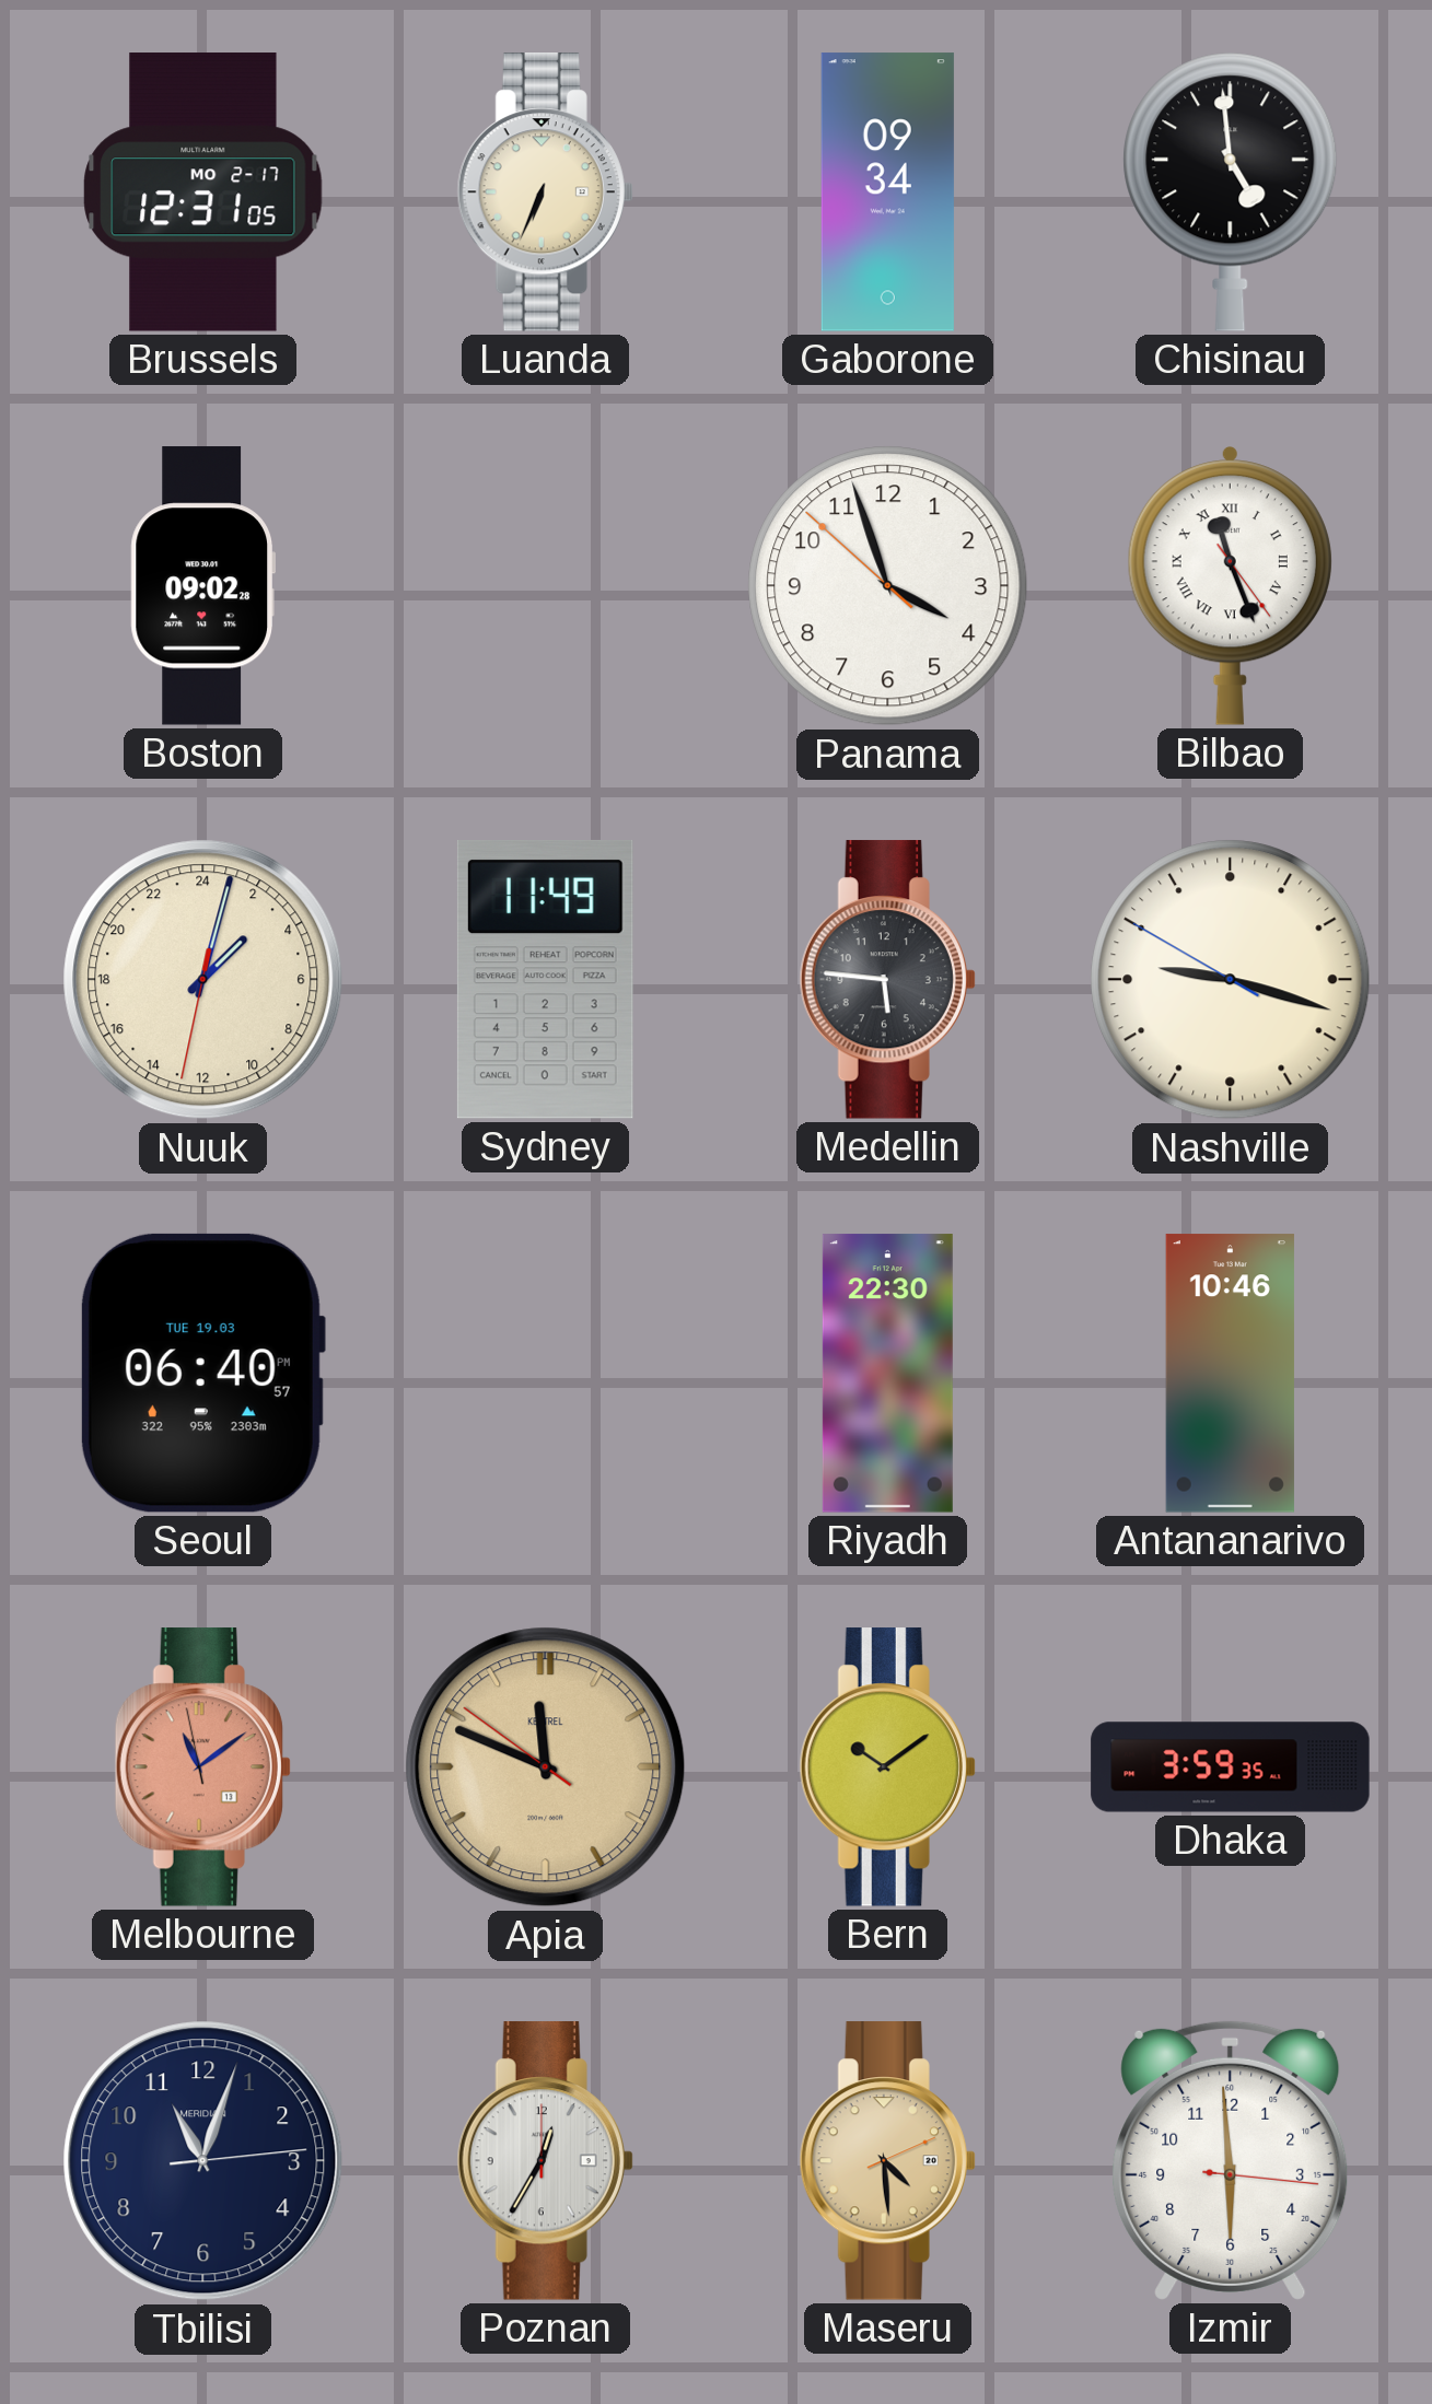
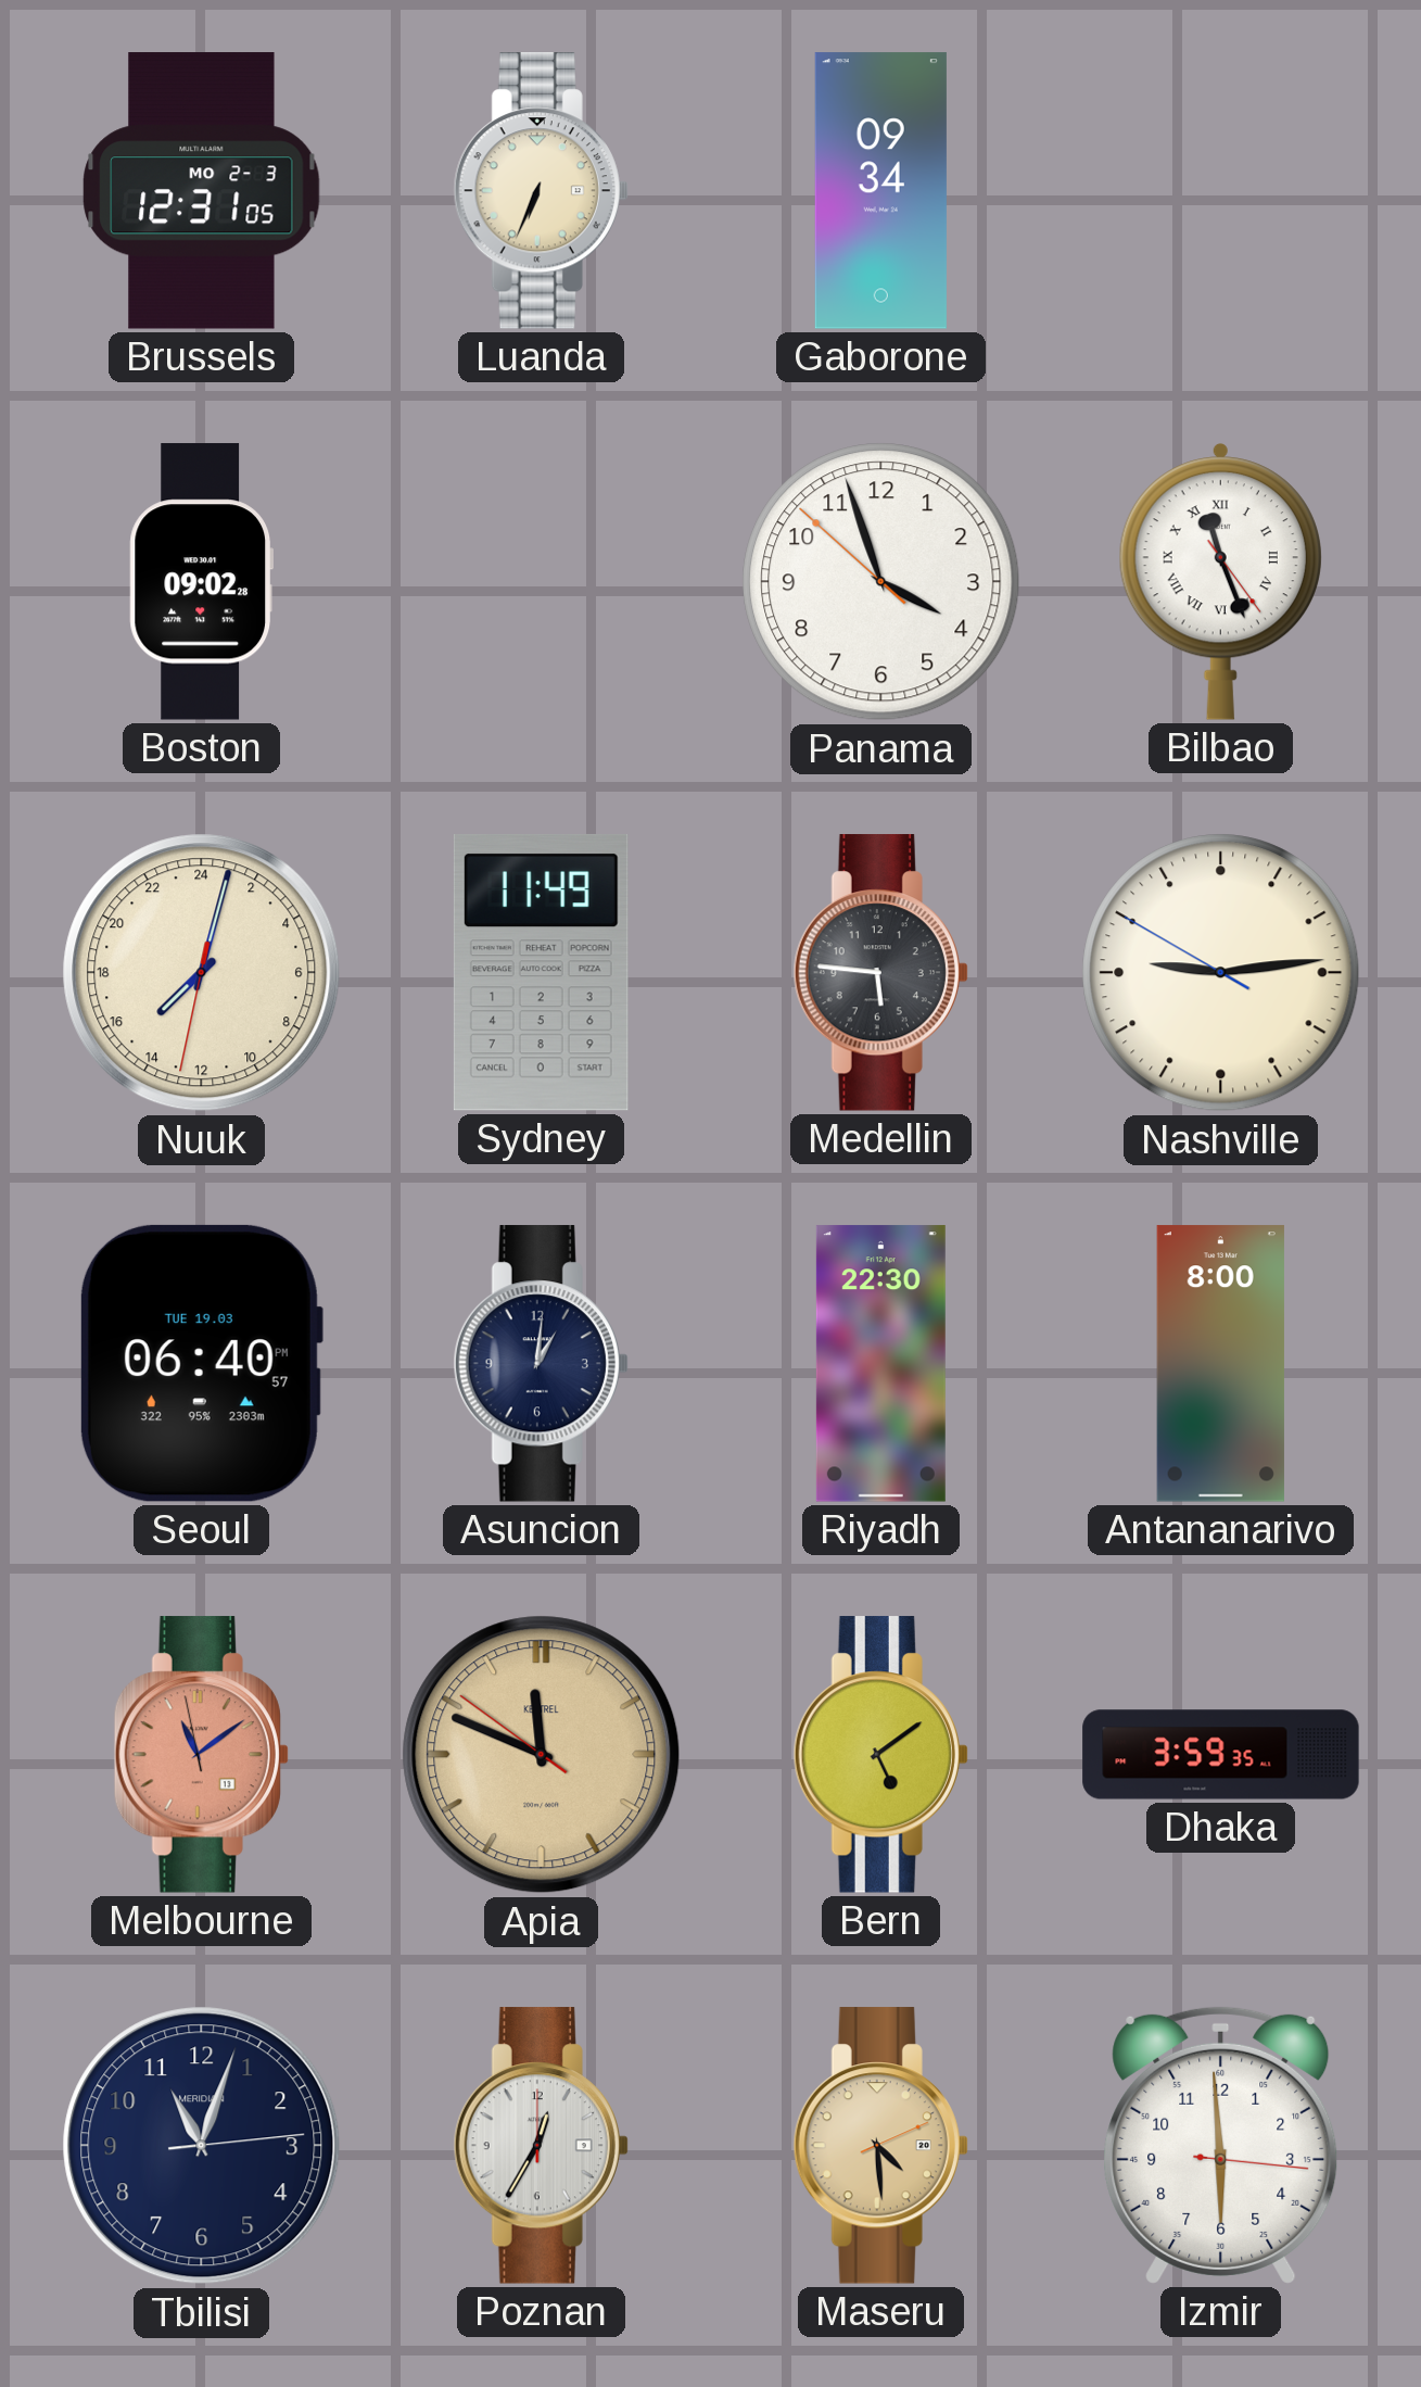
Brussels date: MO 2-17 -> MO 2-3
Chisinau: 4:59 -> none
Nuuk: 3:02 -> 15:02
Nashville: 9:17 -> 9:13
Asuncion: none -> 1:01
Antananarivo: 10:46 -> 8:00
Bern: 10:09 -> 5:09
